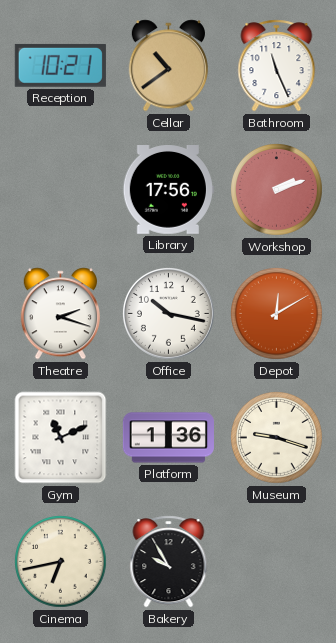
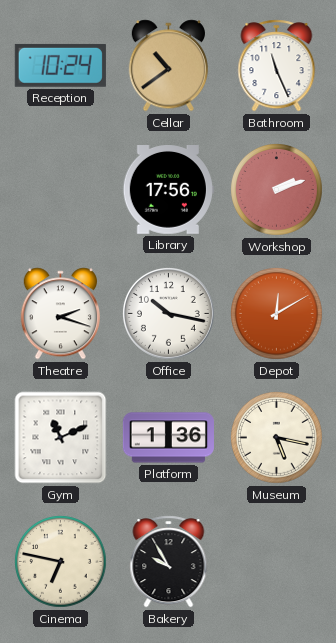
Reception: 10:21 -> 10:24
Museum: 9:18 -> 5:17
Cinema: 6:43 -> 6:47
